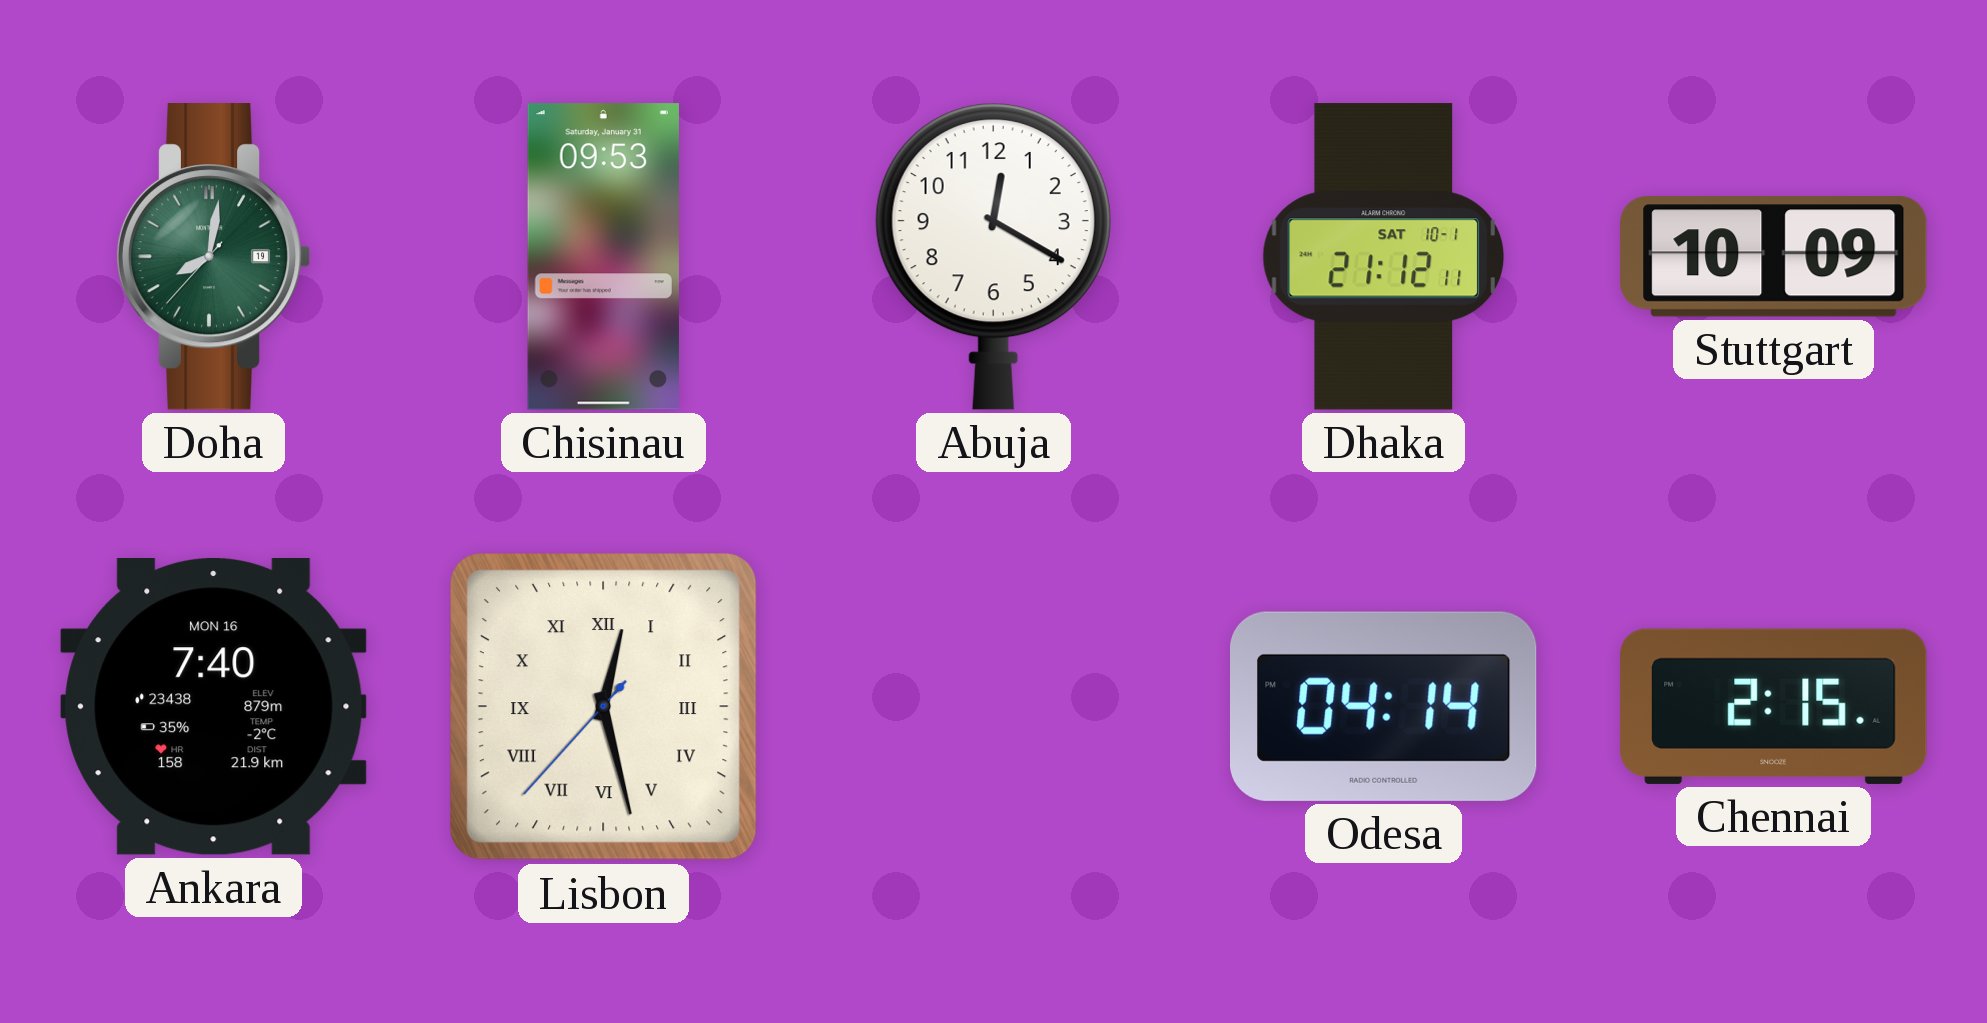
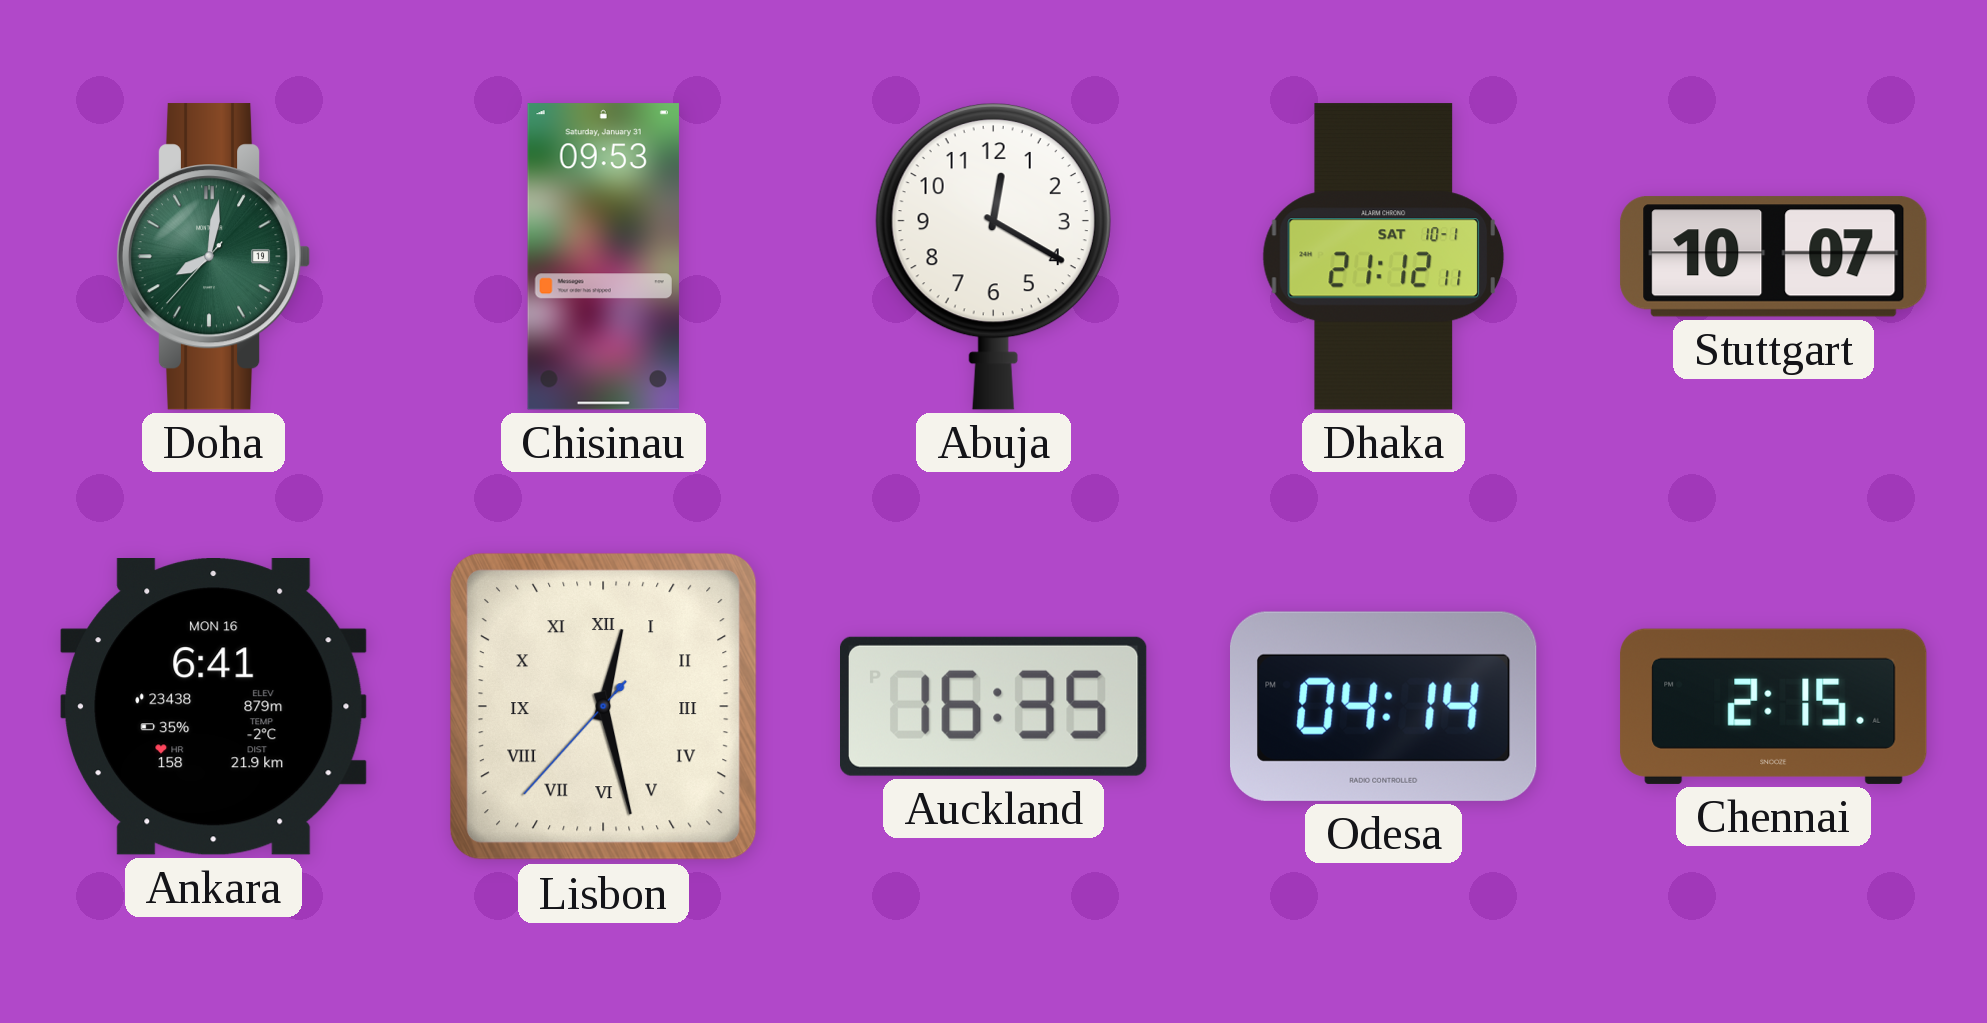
Stuttgart: 10:09 -> 10:07
Ankara: 7:40 -> 6:41
Auckland: none -> 16:35
